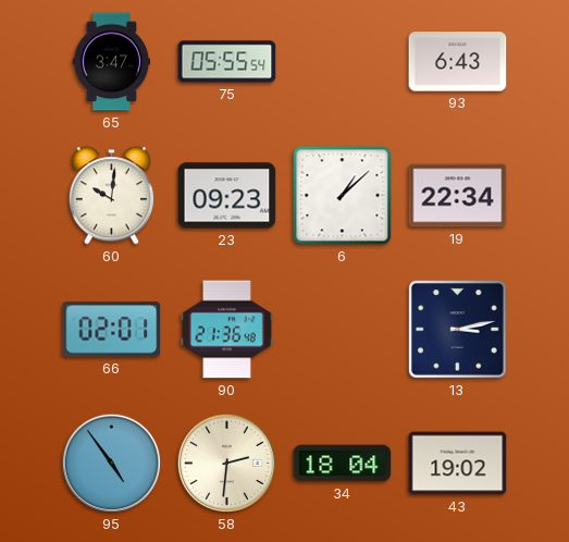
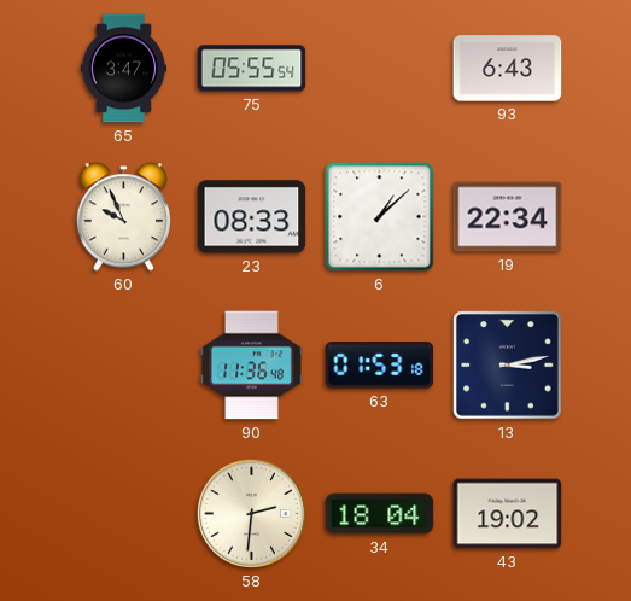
60: 10:01 -> 9:56
23: 09:23 -> 08:33
66: 02:01 -> none
90: 21:36 -> 11:36
63: none -> 01:53
95: 4:54 -> none
